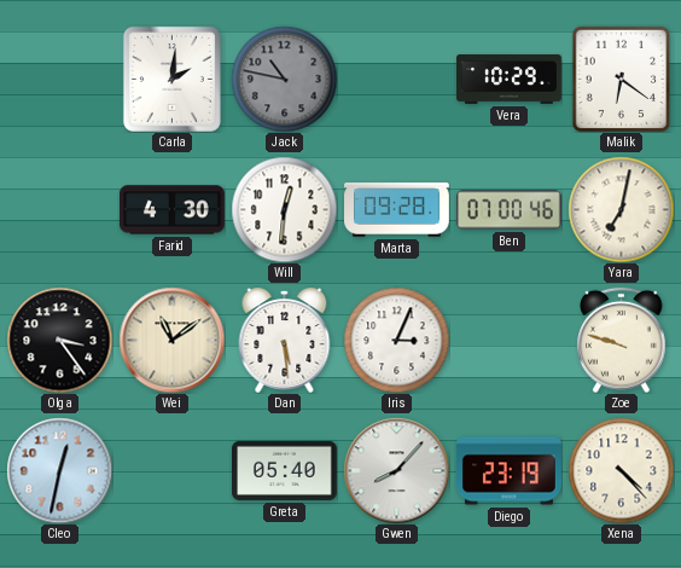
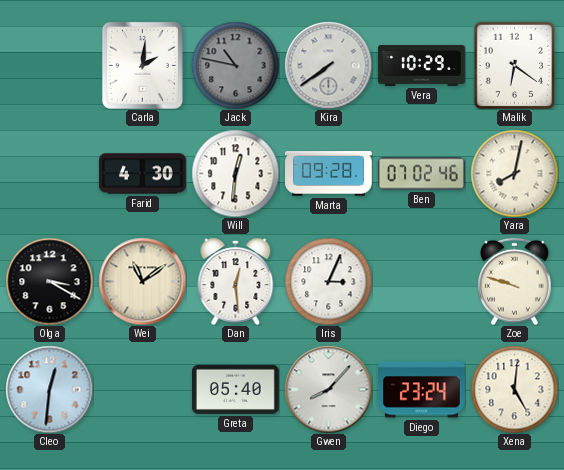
Kira: none -> 7:39
Ben: 07:00 -> 07:02
Yara: 7:02 -> 8:02
Olga: 3:24 -> 3:20
Dan: 5:29 -> 12:29
Cleo: 12:32 -> 12:31
Diego: 23:19 -> 23:24
Xena: 4:23 -> 5:01
